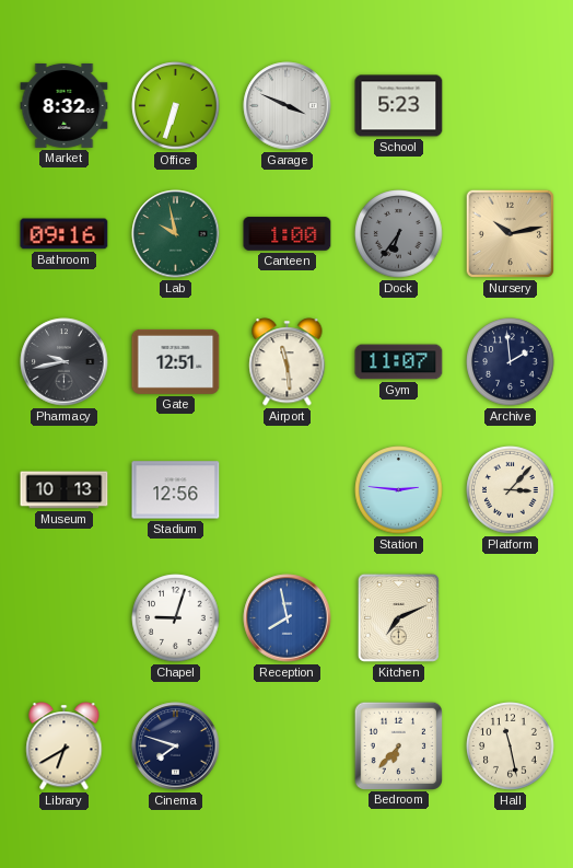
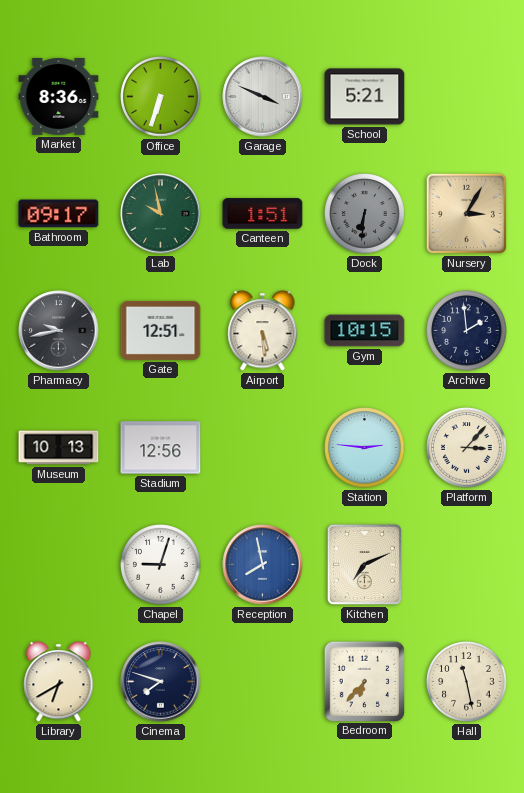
Market: 8:32 -> 8:36
School: 5:23 -> 5:21
Bathroom: 09:16 -> 09:17
Canteen: 1:00 -> 1:51
Dock: 6:36 -> 6:31
Nursery: 10:13 -> 3:05
Airport: 11:29 -> 5:29
Gym: 11:07 -> 10:15
